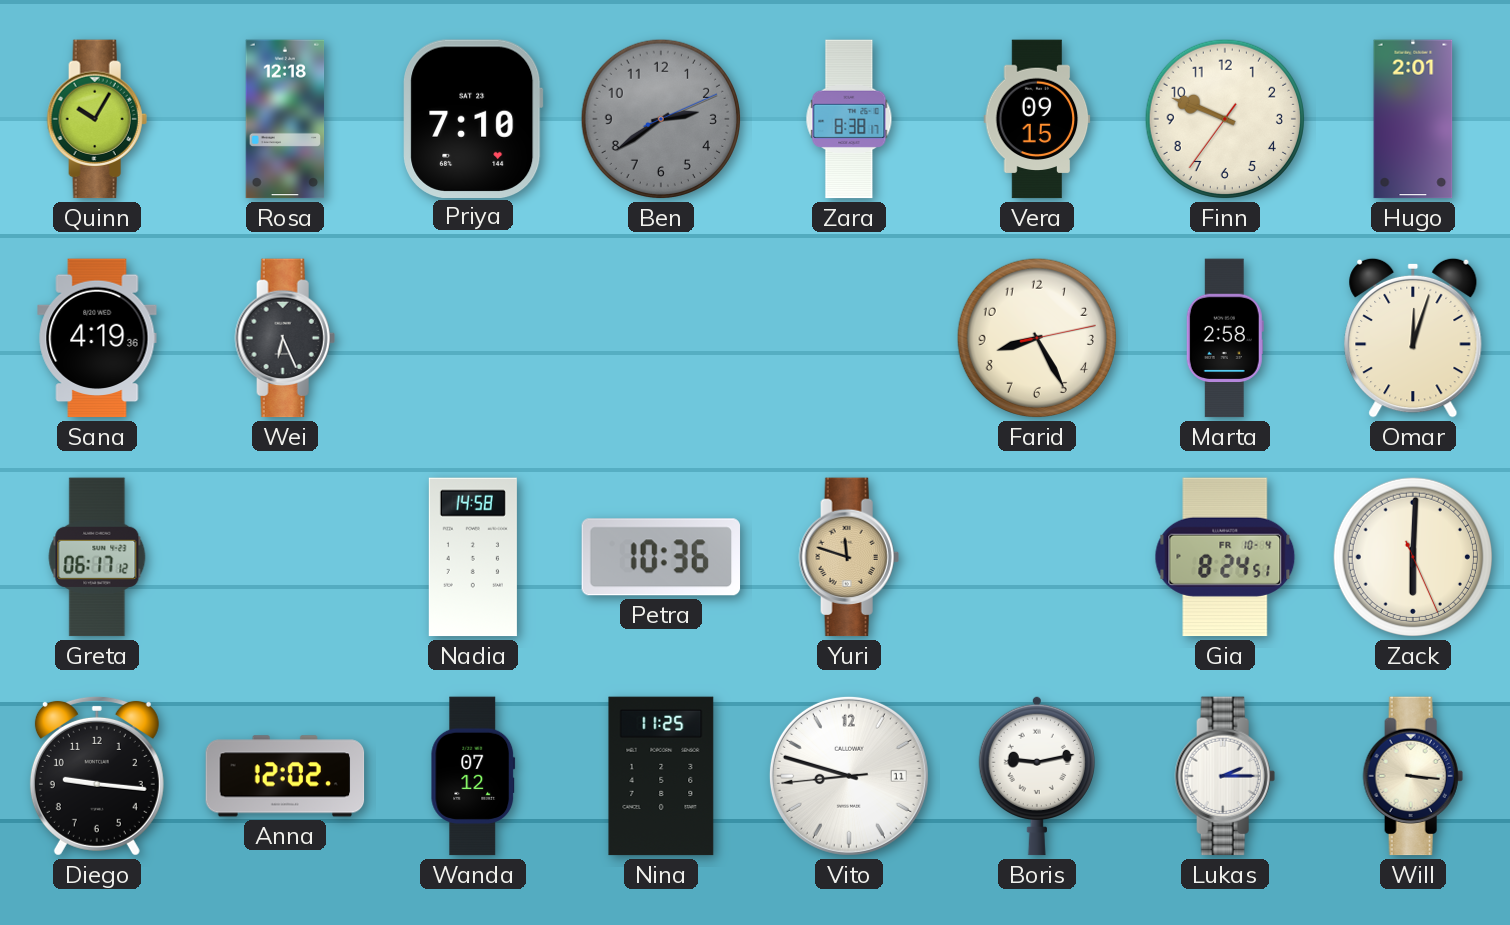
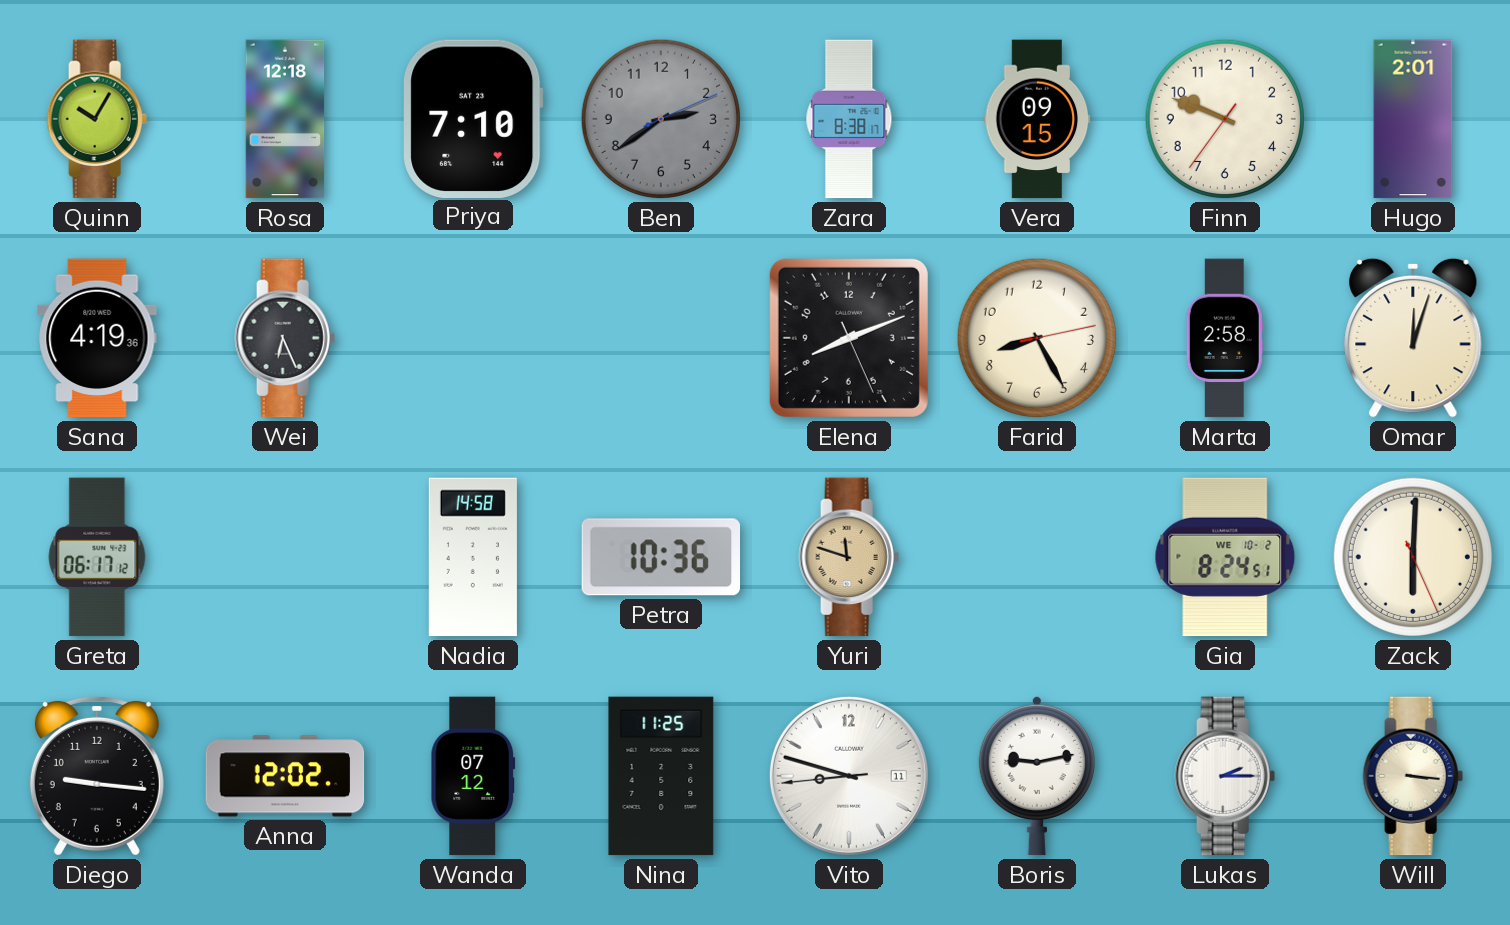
Elena: none -> 8:11
Gia date: FR 10-4 -> WE 10-2
